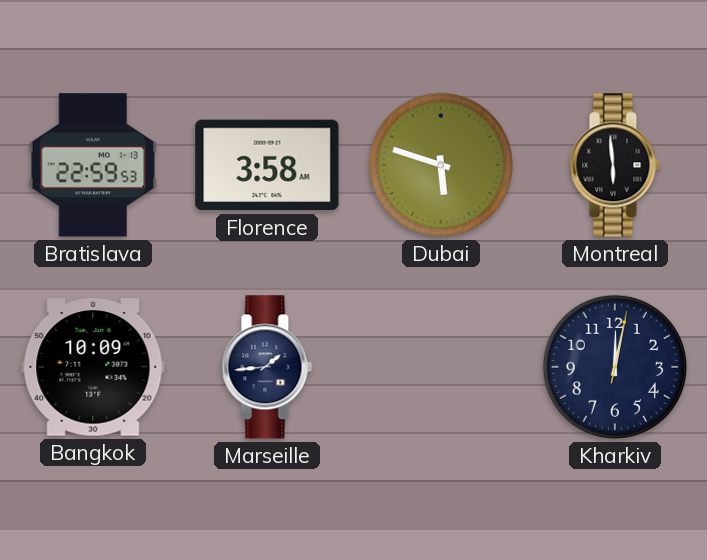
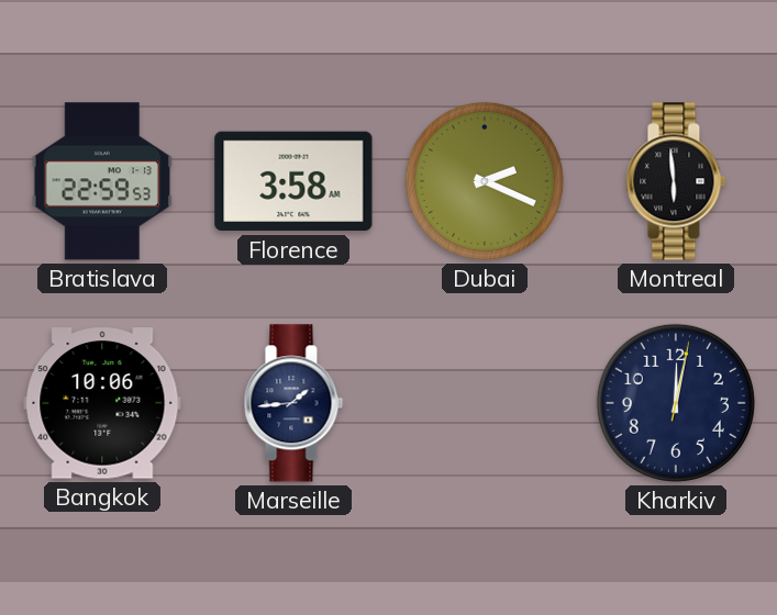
Dubai: 5:48 -> 2:19
Bangkok: 10:09 -> 10:06
